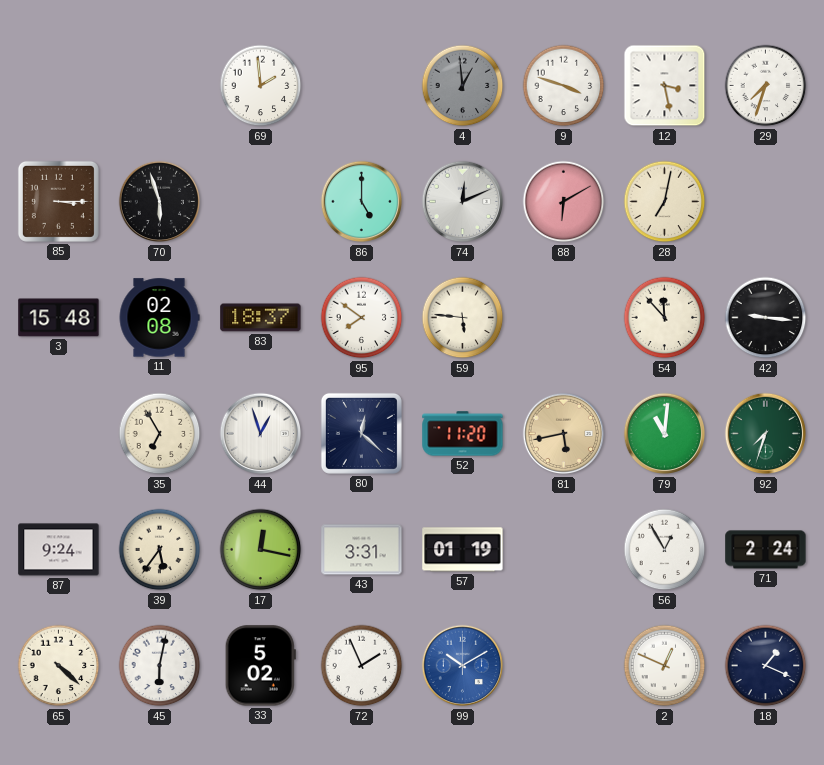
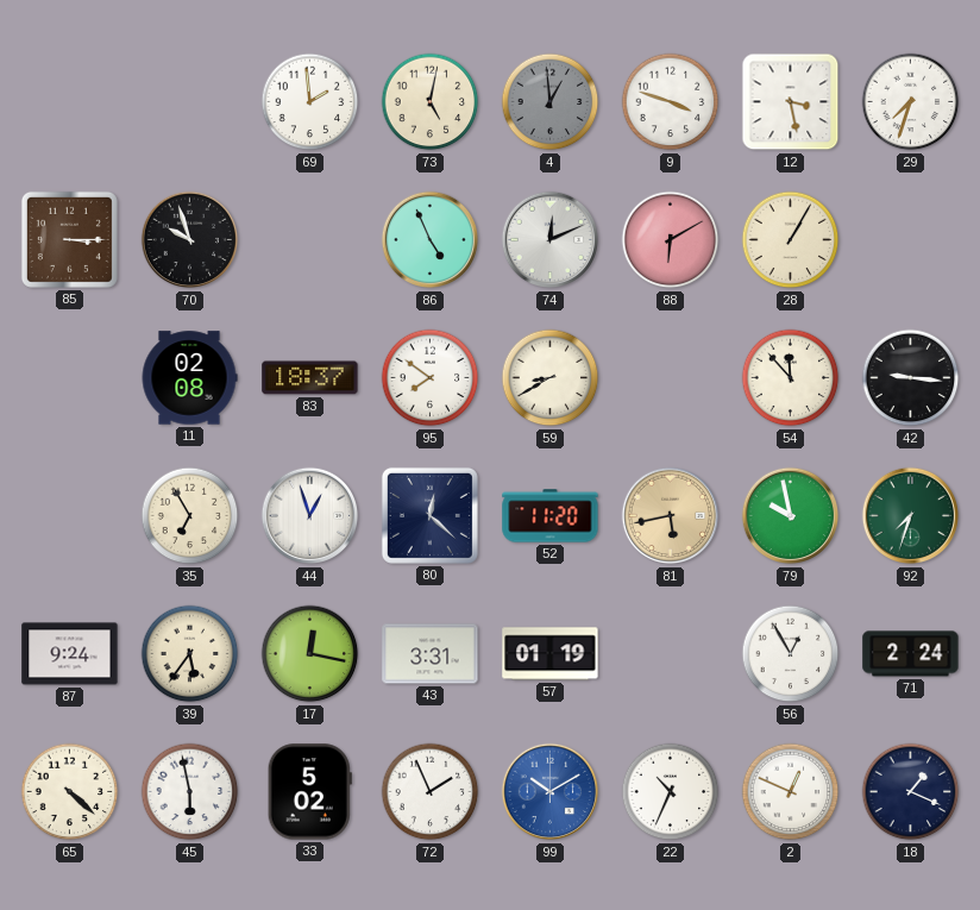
73: none -> 5:02
70: 5:57 -> 9:57
86: 5:00 -> 4:56
28: 7:02 -> 1:05
3: 15:48 -> none
59: 5:46 -> 8:40
79: 11:01 -> 9:58
45: 6:02 -> 5:58
22: none -> 10:34
